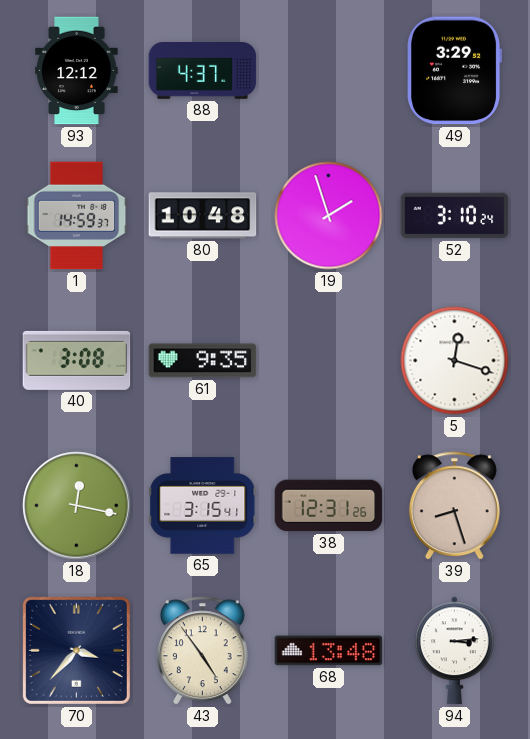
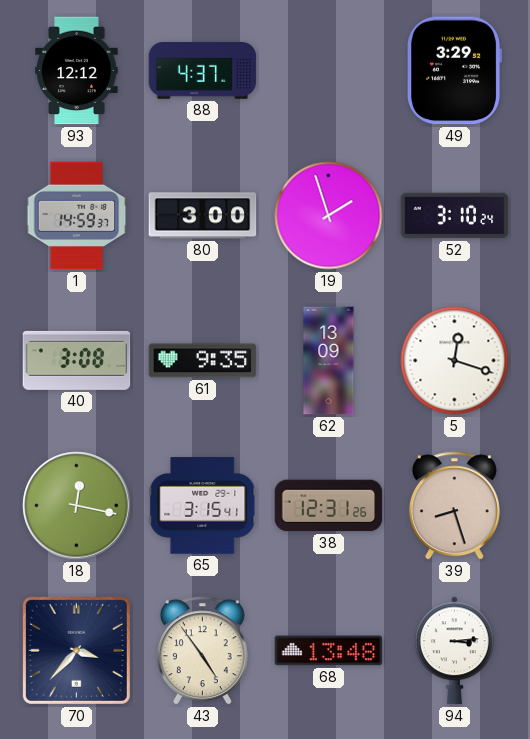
80: 10:48 -> 3:00
62: none -> 13:09
